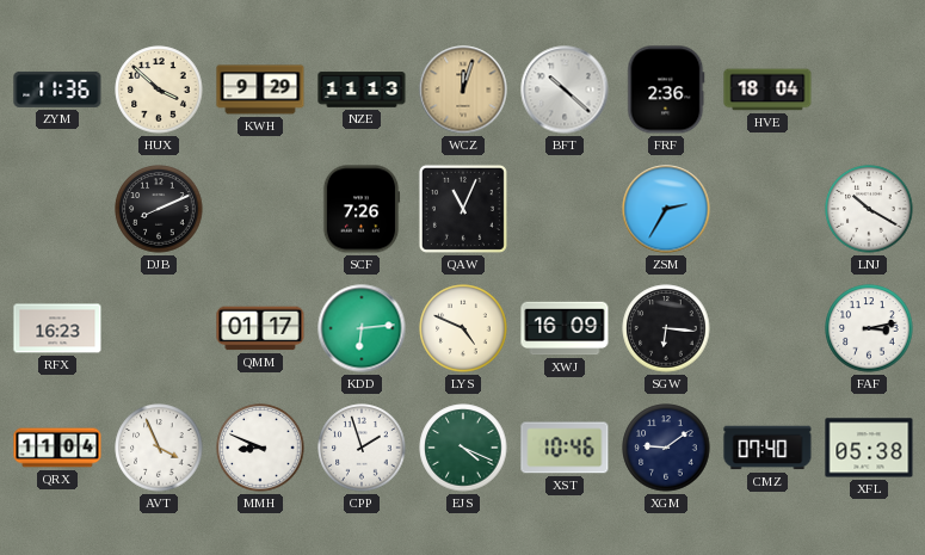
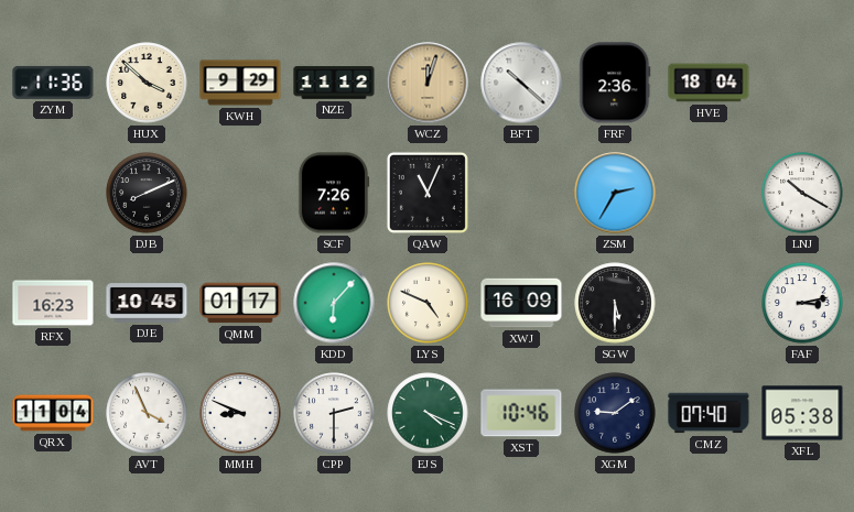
NZE: 11:13 -> 11:12
DJE: none -> 10:45
KDD: 6:14 -> 6:07
SGW: 6:16 -> 5:30
CPP: 1:57 -> 2:30
